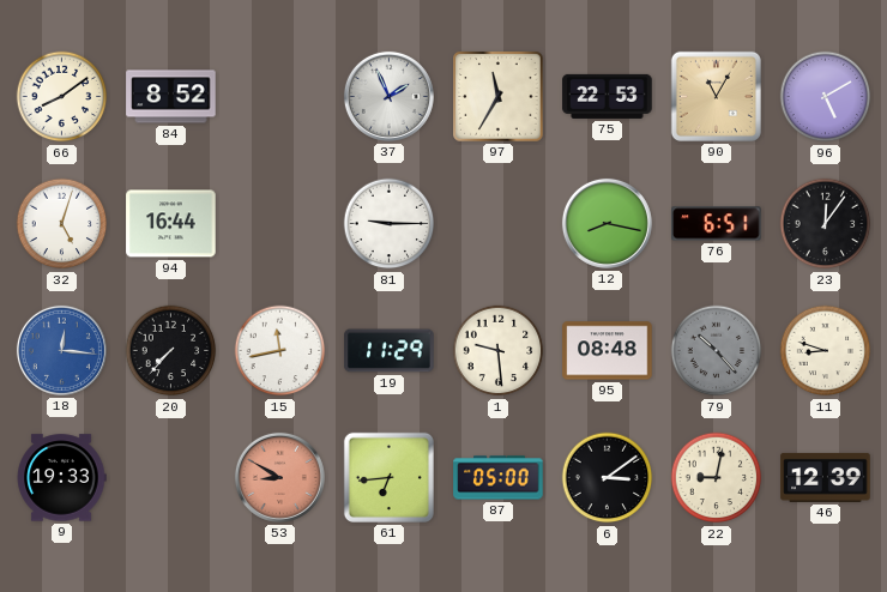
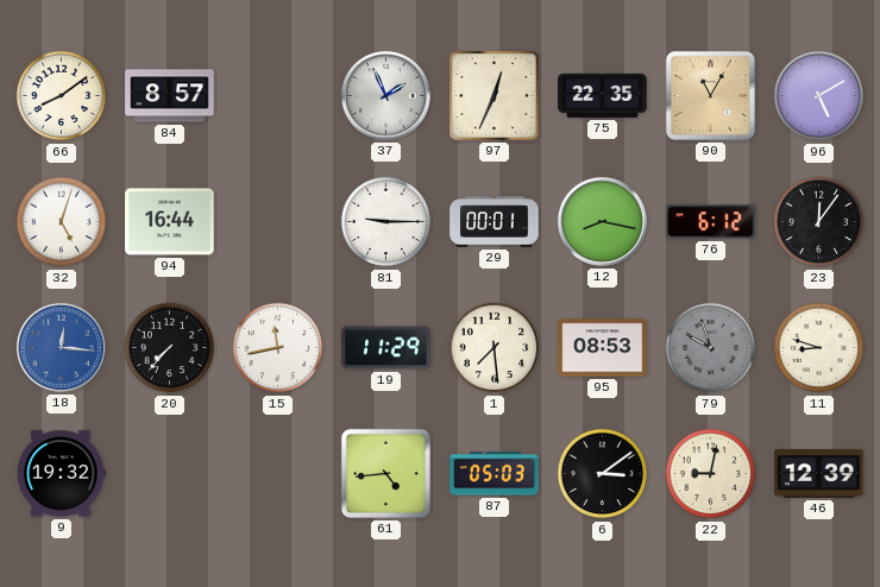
84: 8:52 -> 8:57
97: 11:35 -> 12:34
75: 22:53 -> 22:35
29: none -> 00:01
76: 6:51 -> 6:12
1: 9:29 -> 7:29
95: 08:48 -> 08:53
79: 10:23 -> 9:57
9: 19:33 -> 19:32
53: 8:50 -> none
61: 6:44 -> 4:44
87: 05:00 -> 05:03
